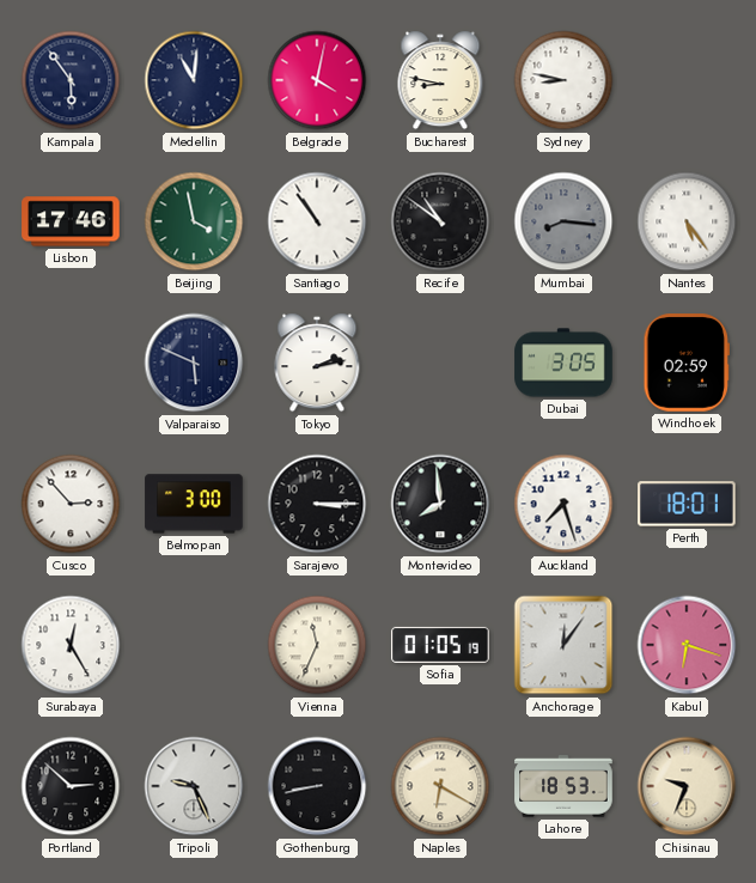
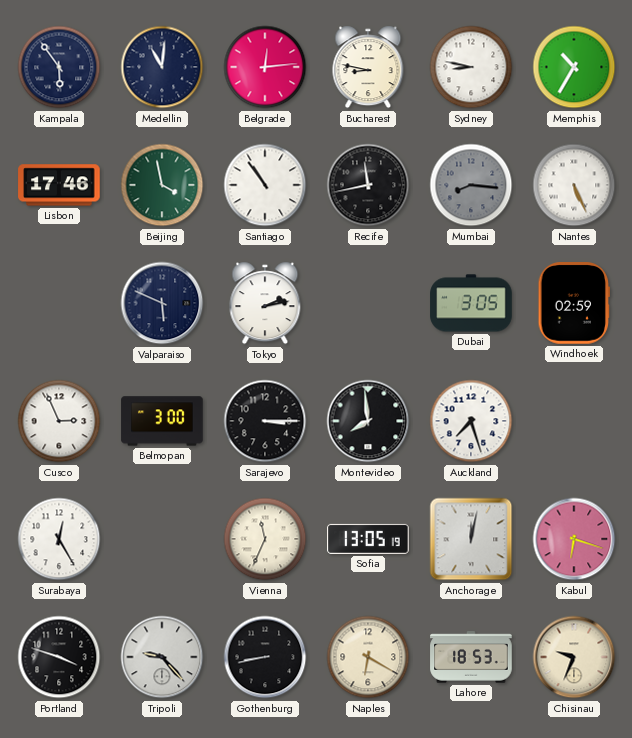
Belgrade: 4:02 -> 12:14
Memphis: none -> 10:35
Recife: 10:51 -> 11:43
Nantes: 5:24 -> 5:26
Cusco: 2:53 -> 2:56
Perth: 18:01 -> none
Sofia: 01:05 -> 13:05
Anchorage: 12:06 -> 12:02
Portland: 2:52 -> 3:48
Tripoli: 9:26 -> 9:23
